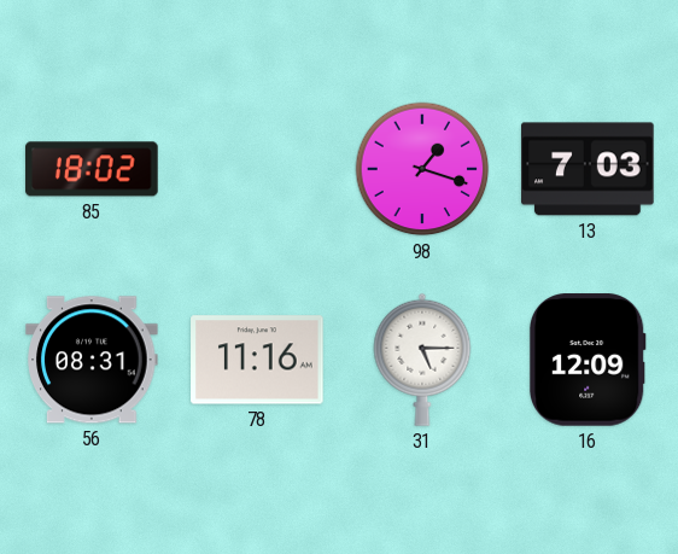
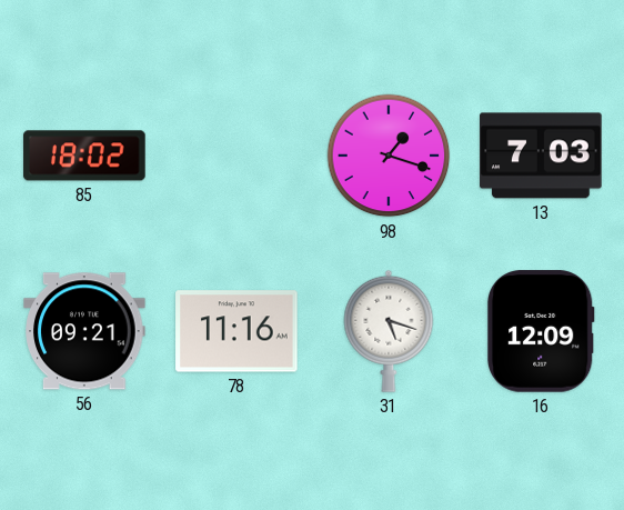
56: 08:31 -> 09:21
31: 5:15 -> 5:18
